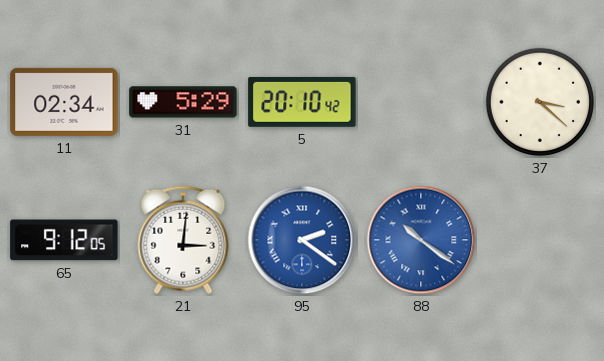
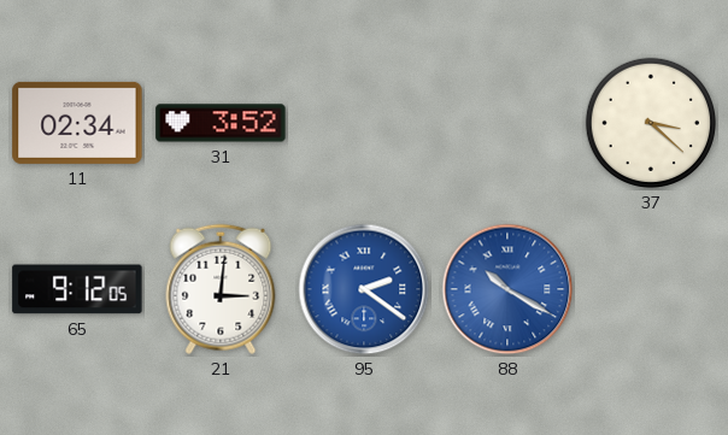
31: 5:29 -> 3:52
5: 20:10 -> none
88: 10:21 -> 10:20
